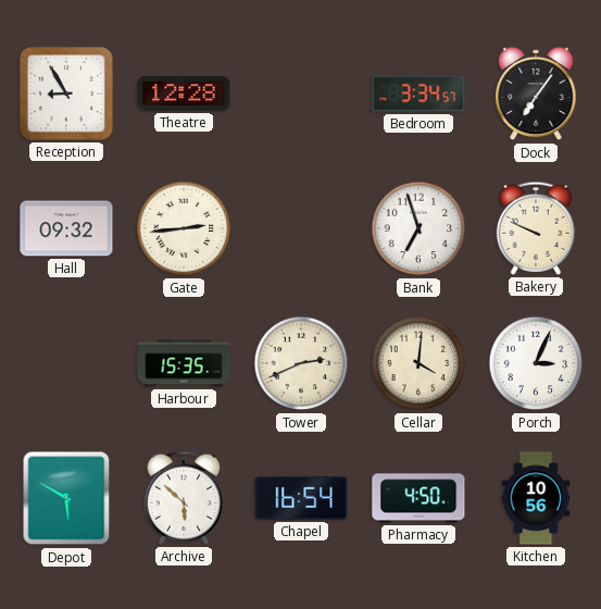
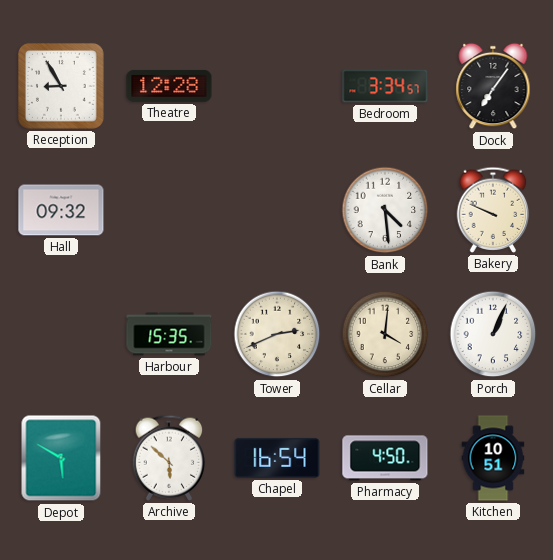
Gate: 2:44 -> none
Bank: 6:57 -> 4:29
Porch: 3:04 -> 1:04
Kitchen: 10:56 -> 10:51
